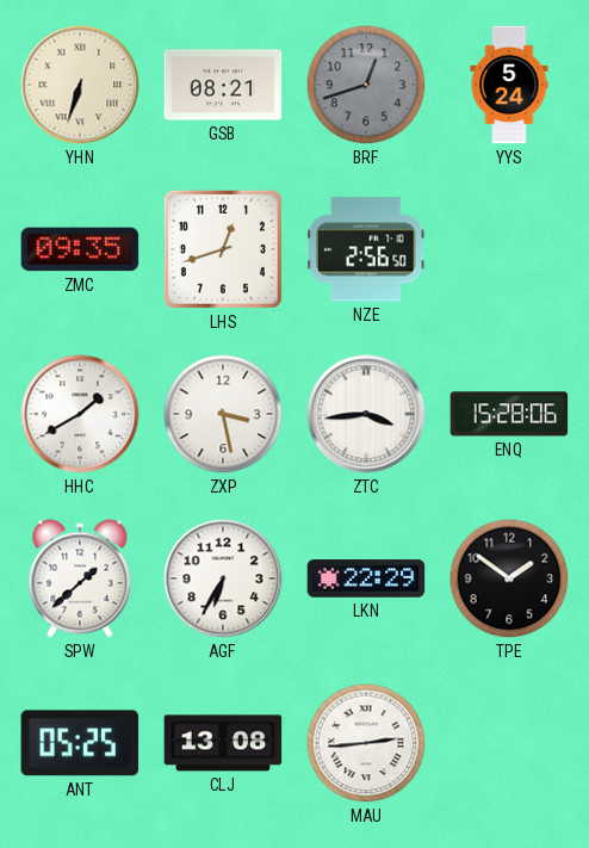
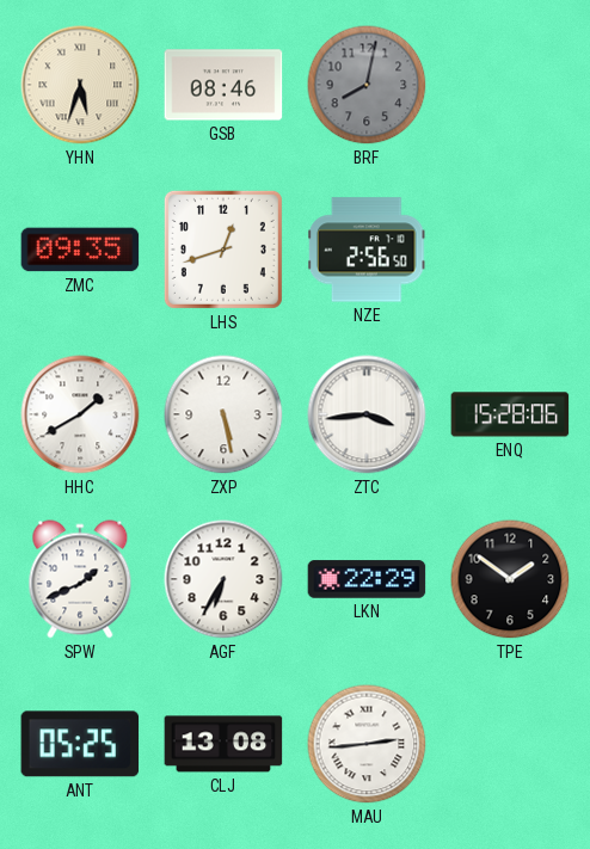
YHN: 6:33 -> 5:33
GSB: 08:21 -> 08:46
BRF: 12:42 -> 8:02
YYS: 5:24 -> none
ZXP: 3:28 -> 5:28
SPW: 1:38 -> 1:41
